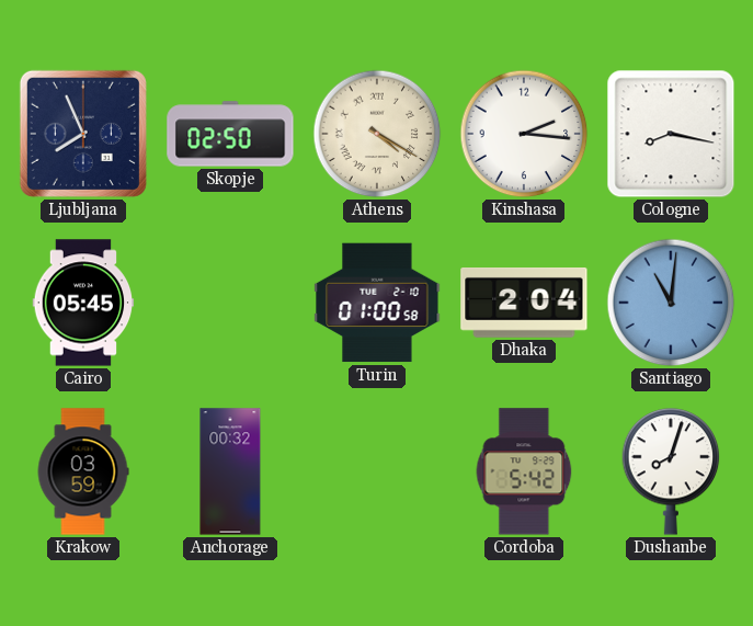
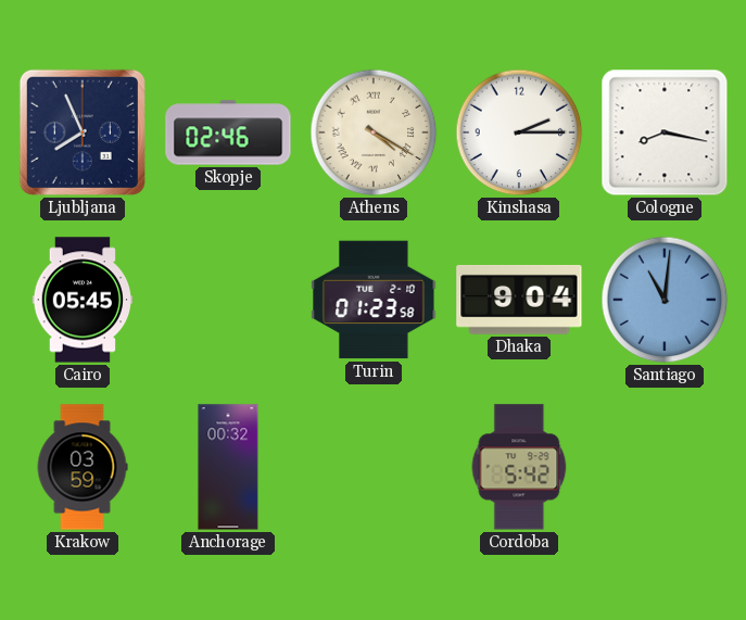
Skopje: 02:50 -> 02:46
Kinshasa: 2:16 -> 2:15
Turin: 01:00 -> 01:23
Dhaka: 2:04 -> 9:04
Dushanbe: 8:03 -> none
